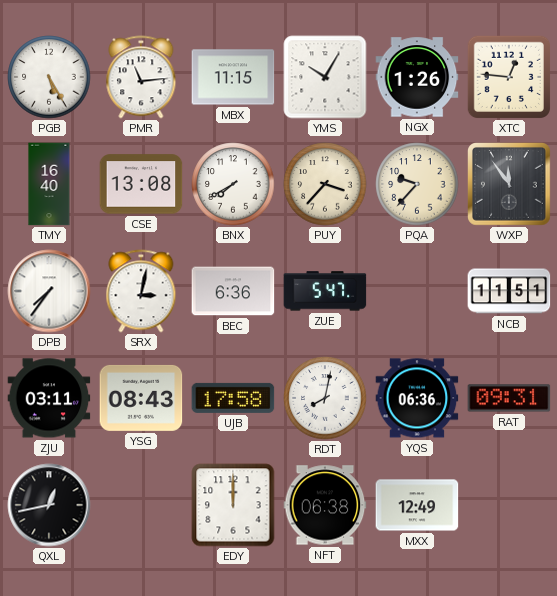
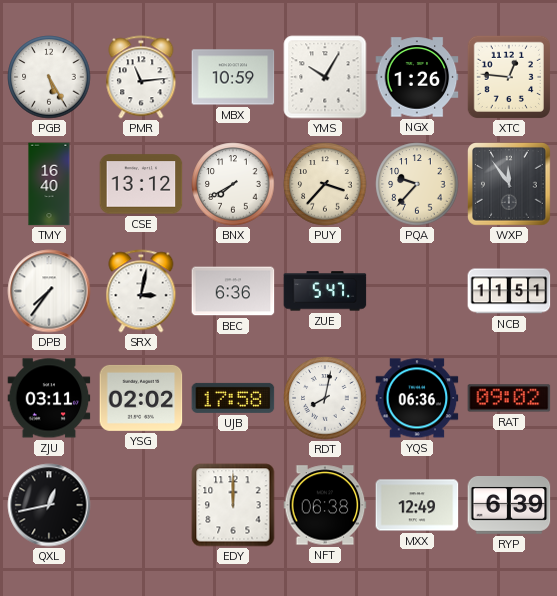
MBX: 11:15 -> 10:59
CSE: 13:08 -> 13:12
YSG: 08:43 -> 02:02
RAT: 09:31 -> 09:02
RYP: none -> 6:39
